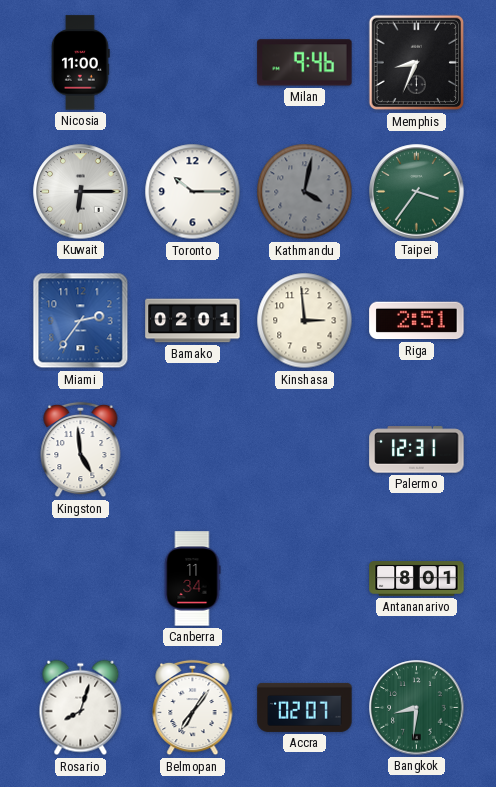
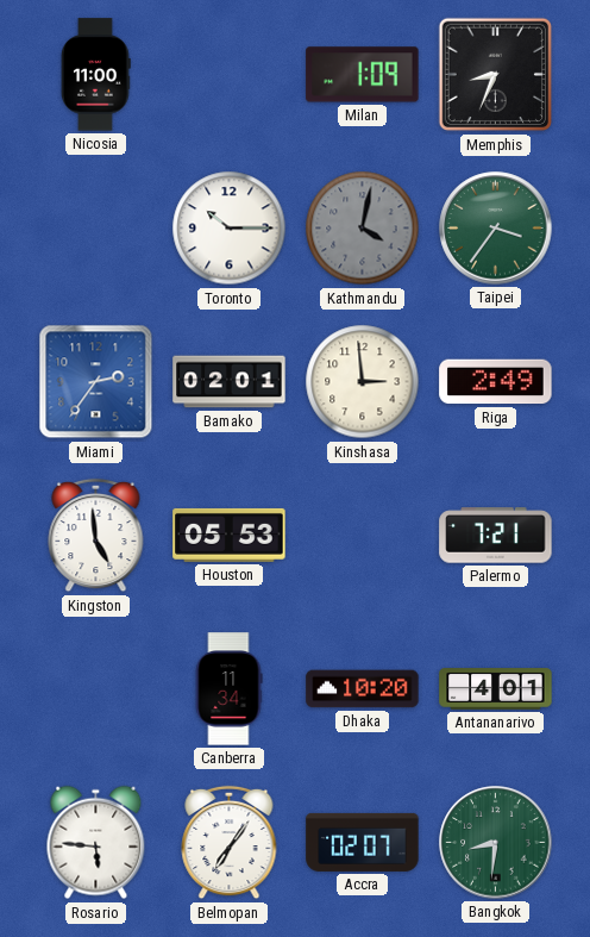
Milan: 9:46 -> 1:09
Kuwait: 6:15 -> none
Riga: 2:51 -> 2:49
Houston: none -> 05:53
Palermo: 12:31 -> 7:21
Dhaka: none -> 10:20
Antananarivo: 8:01 -> 4:01
Rosario: 8:03 -> 5:46
